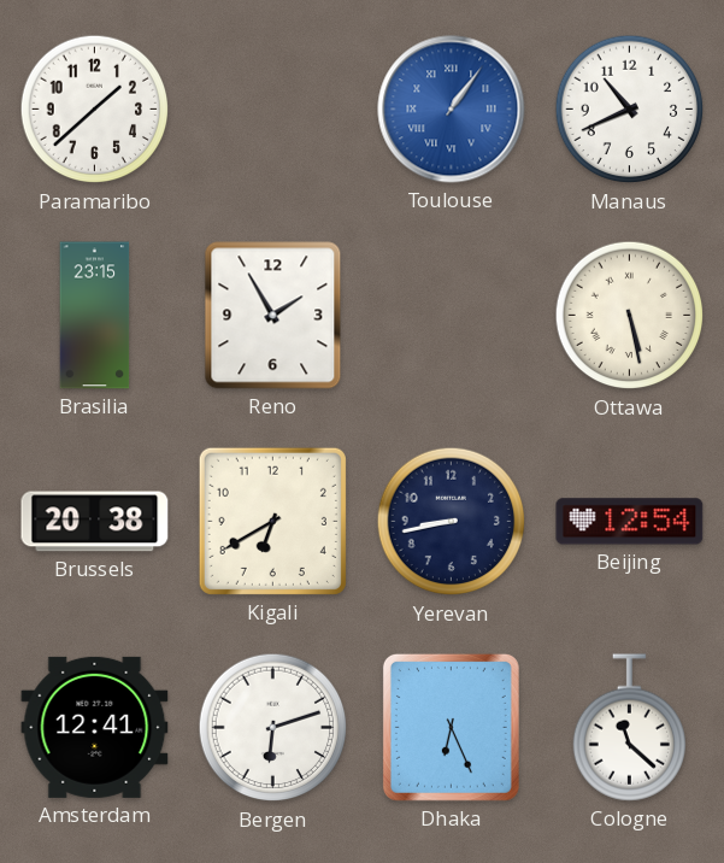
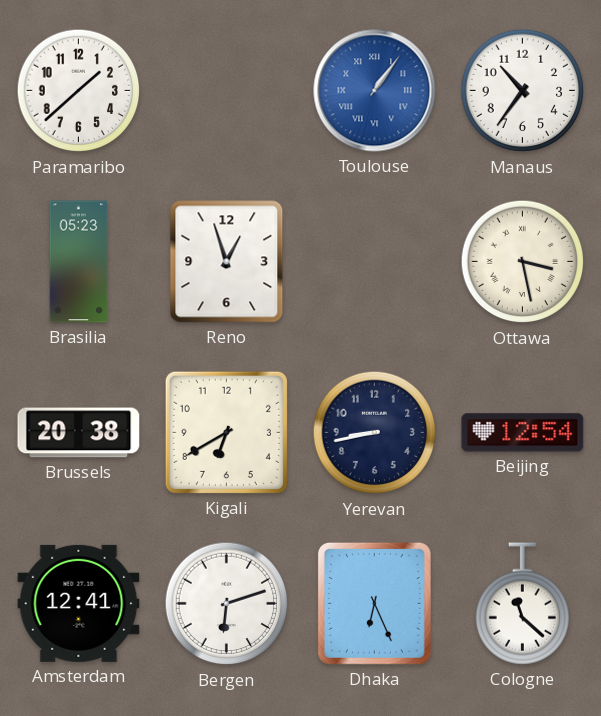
Manaus: 10:41 -> 10:36
Brasilia: 23:15 -> 05:23
Reno: 1:55 -> 12:57
Ottawa: 5:28 -> 3:28
